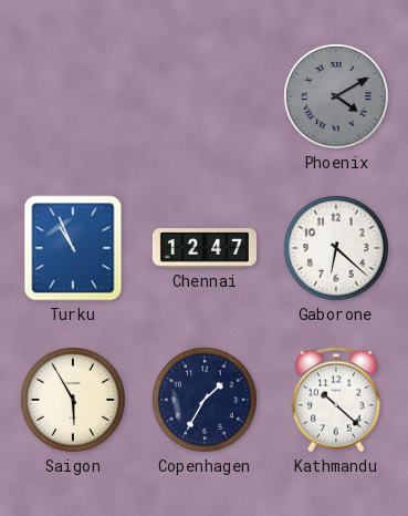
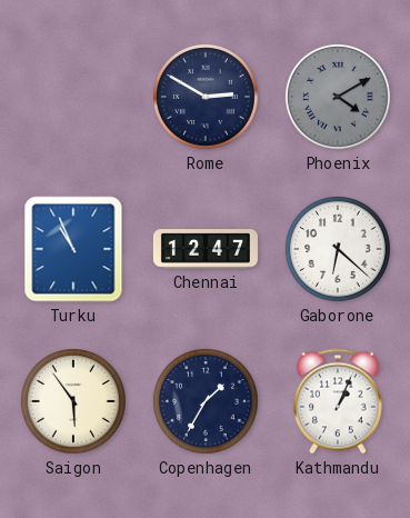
Rome: none -> 2:50
Saigon: 5:55 -> 5:54
Kathmandu: 10:22 -> 1:04
